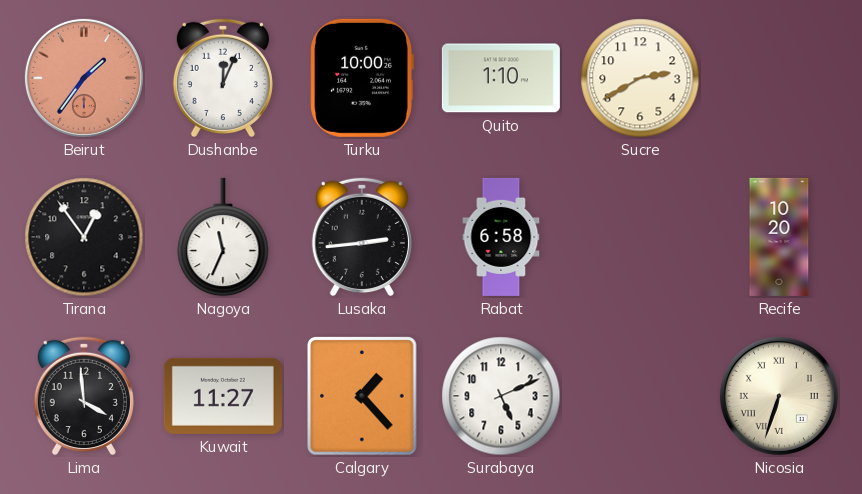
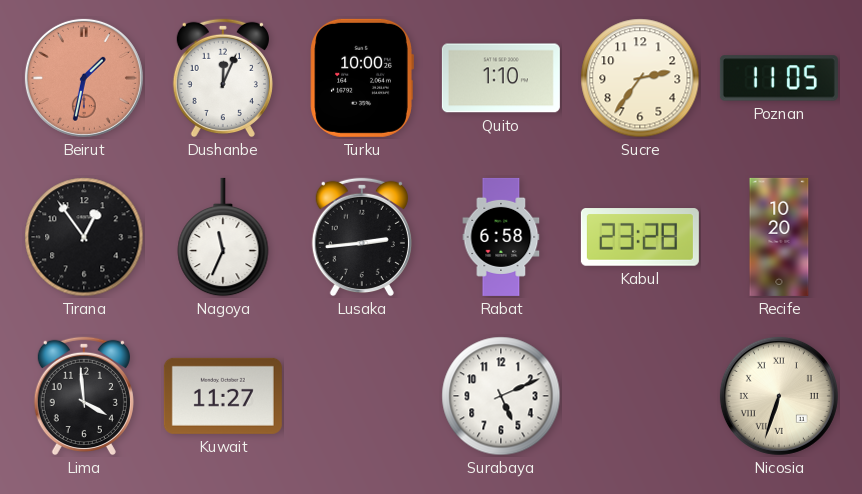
Beirut: 1:36 -> 1:32
Sucre: 2:40 -> 2:36
Poznan: none -> 11:05
Kabul: none -> 23:28
Calgary: 1:23 -> none
